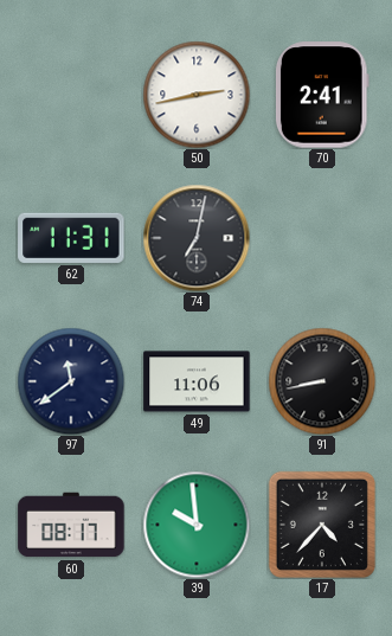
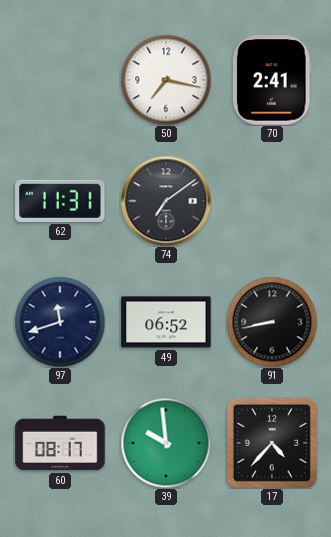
50: 2:43 -> 7:17
74: 7:02 -> 7:09
97: 11:39 -> 11:42
49: 11:06 -> 06:52
